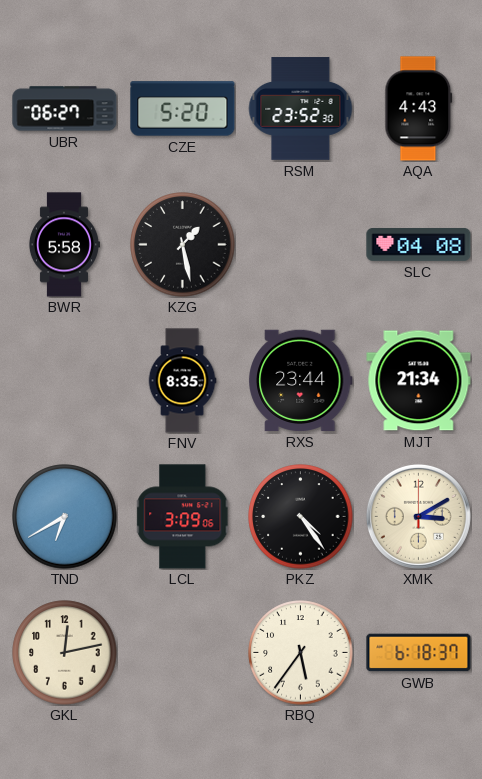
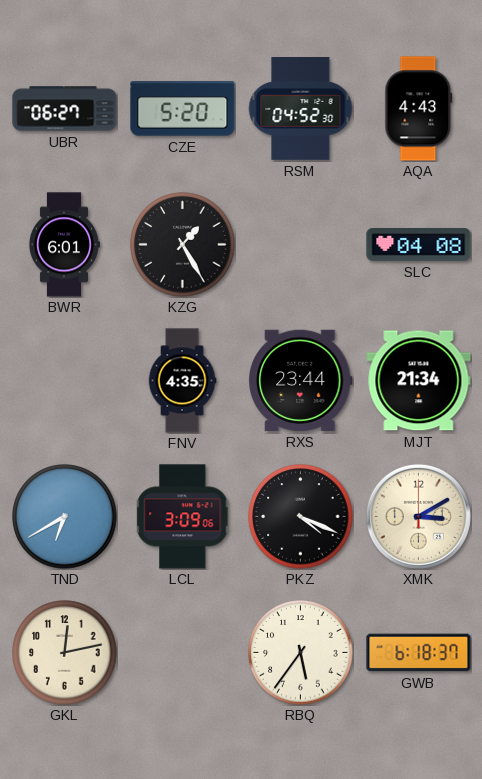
RSM: 23:52 -> 04:52
BWR: 5:58 -> 6:01
KZG: 1:28 -> 1:25
FNV: 8:35 -> 4:35
PKZ: 4:24 -> 4:19
